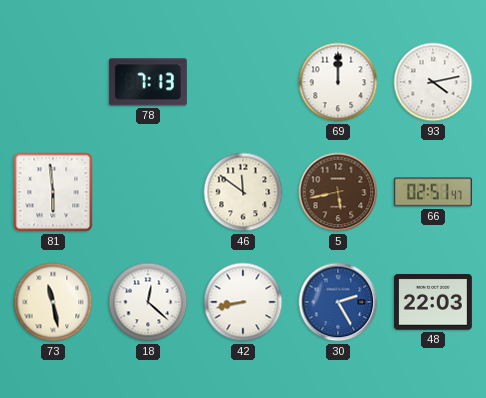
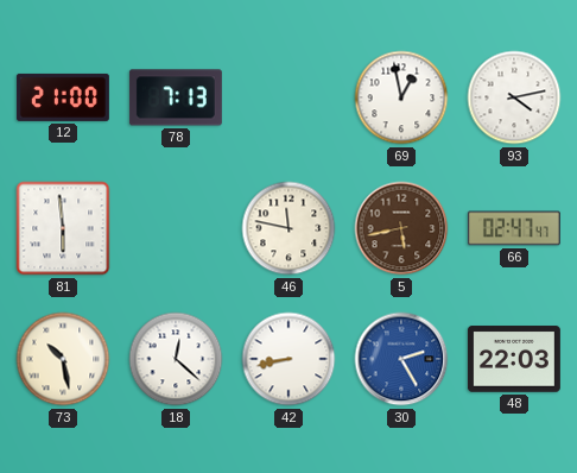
12: none -> 21:00
69: 12:00 -> 12:58
46: 11:51 -> 11:47
66: 02:51 -> 02:47
73: 11:28 -> 10:28
